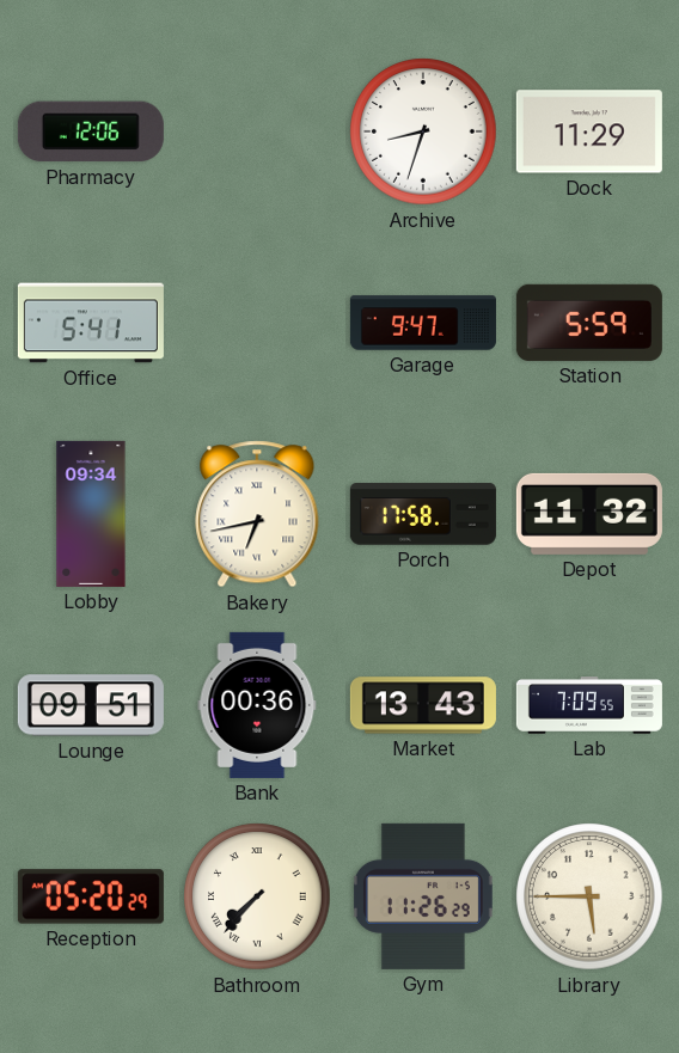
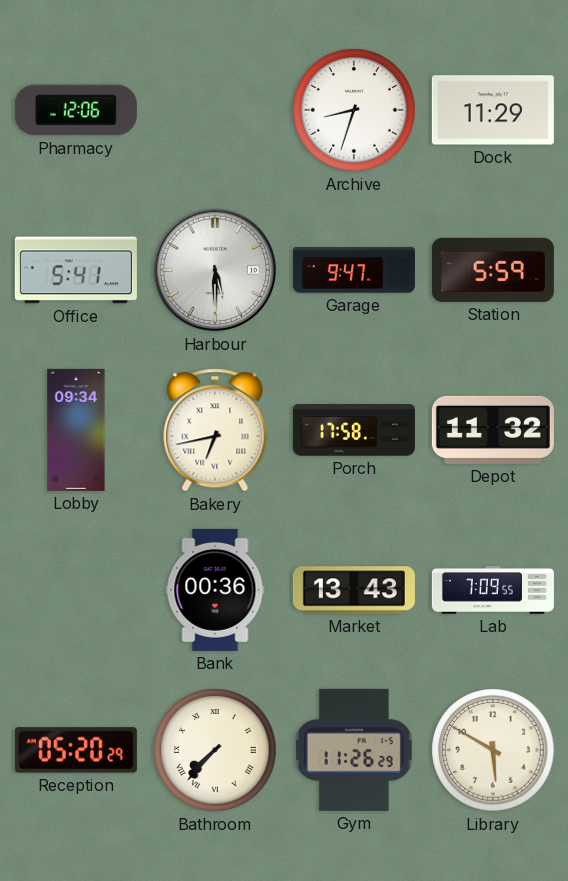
Harbour: none -> 5:30
Lounge: 09:51 -> none
Library: 5:45 -> 5:50
